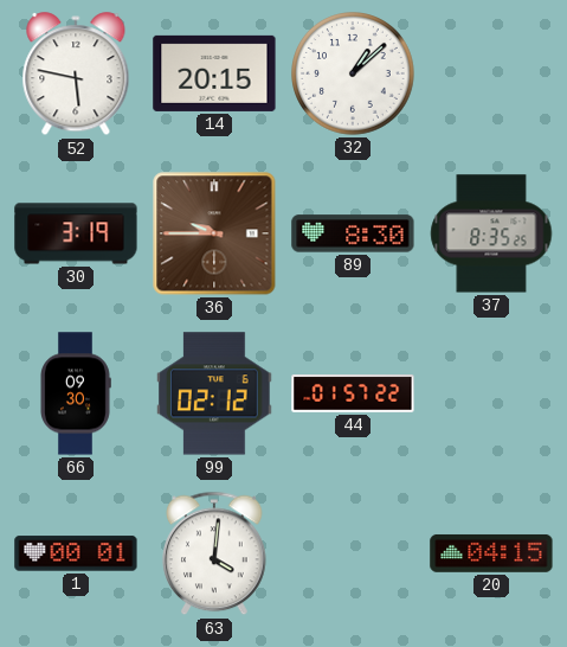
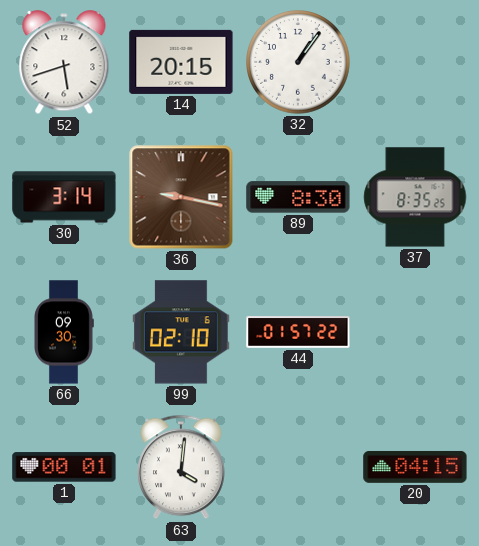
52: 5:47 -> 5:42
32: 1:08 -> 1:06
30: 3:19 -> 3:14
36: 9:45 -> 9:17
99: 02:12 -> 02:10
